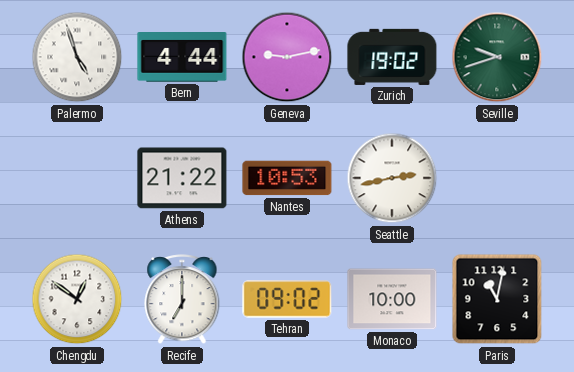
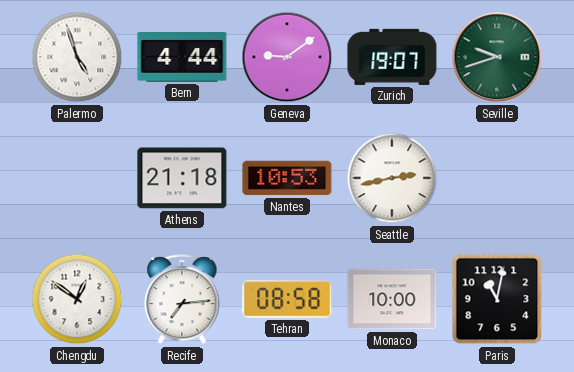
Geneva: 9:13 -> 9:09
Zurich: 19:02 -> 19:07
Athens: 21:22 -> 21:18
Recife: 7:00 -> 7:14
Tehran: 09:02 -> 08:58
